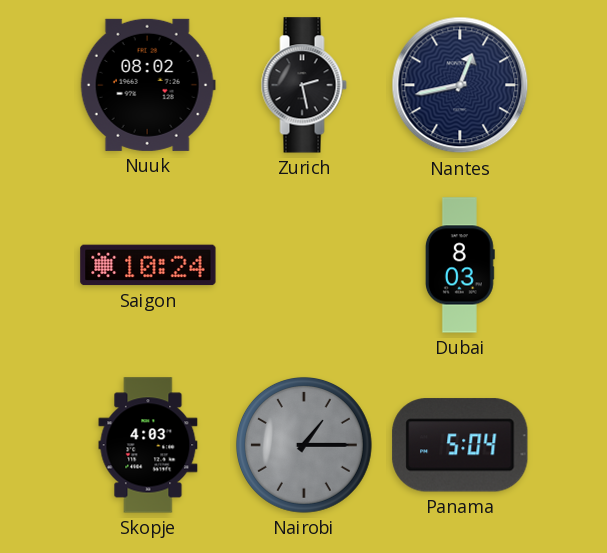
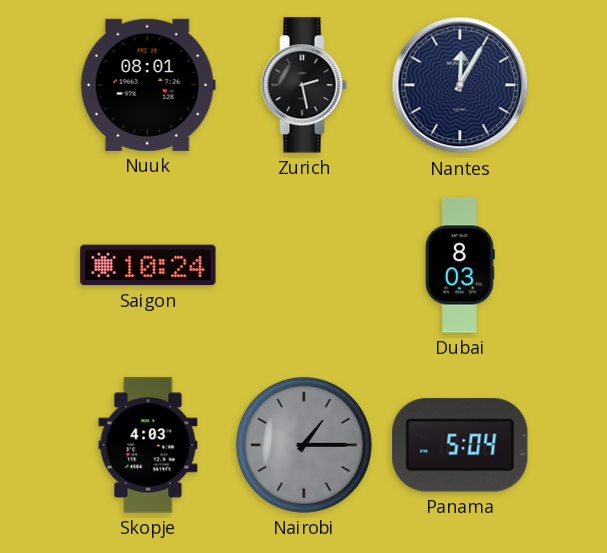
Nuuk: 08:02 -> 08:01
Nantes: 12:43 -> 12:05
